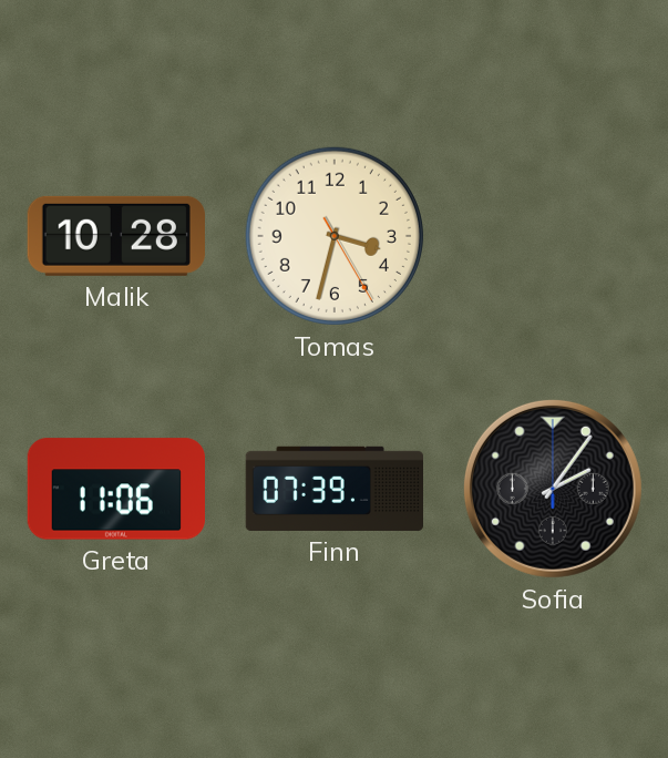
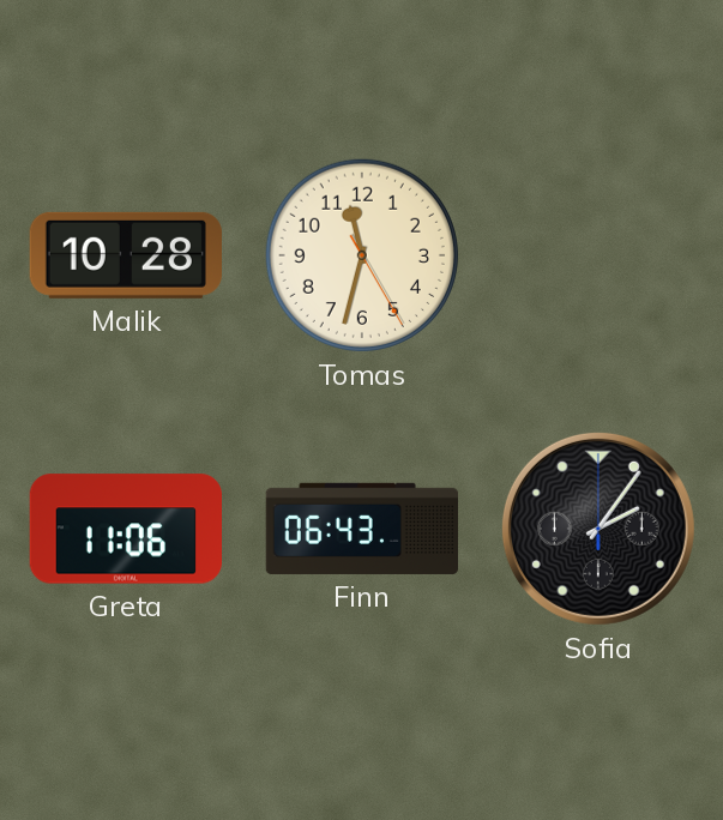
Tomas: 3:32 -> 11:32
Finn: 07:39 -> 06:43
